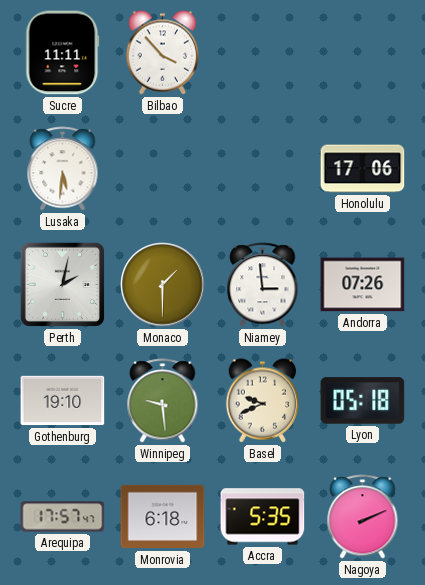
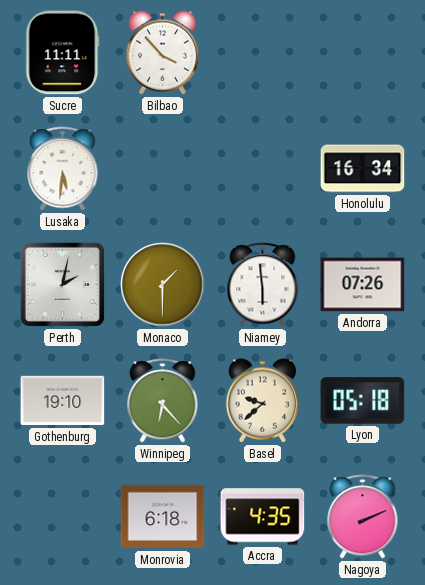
Honolulu: 17:06 -> 16:34
Niamey: 2:59 -> 5:59
Winnipeg: 9:29 -> 6:23
Basel: 9:41 -> 9:38
Arequipa: 17:57 -> none
Accra: 5:35 -> 4:35
